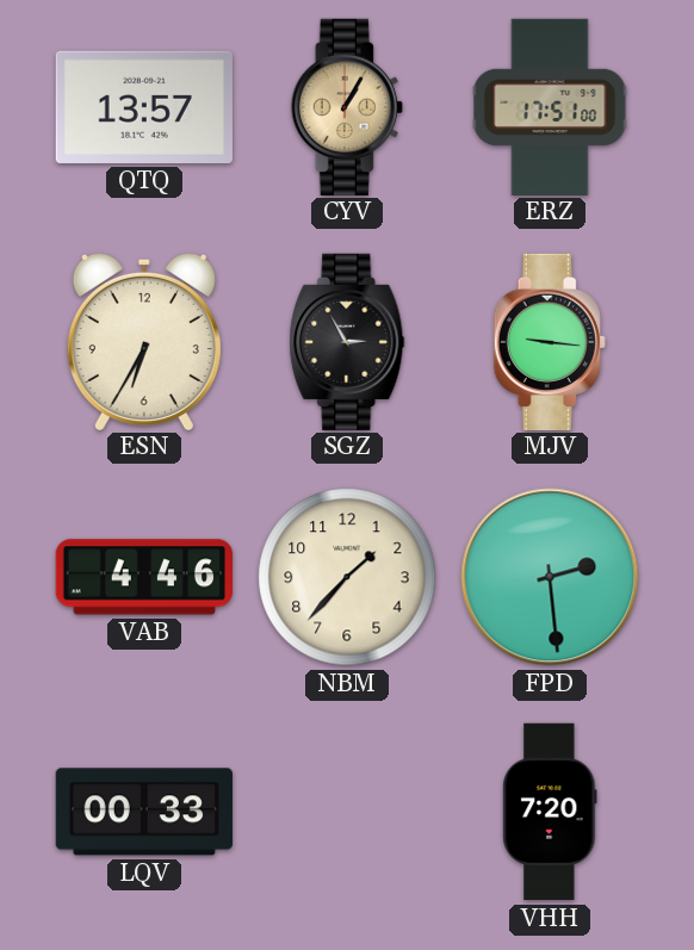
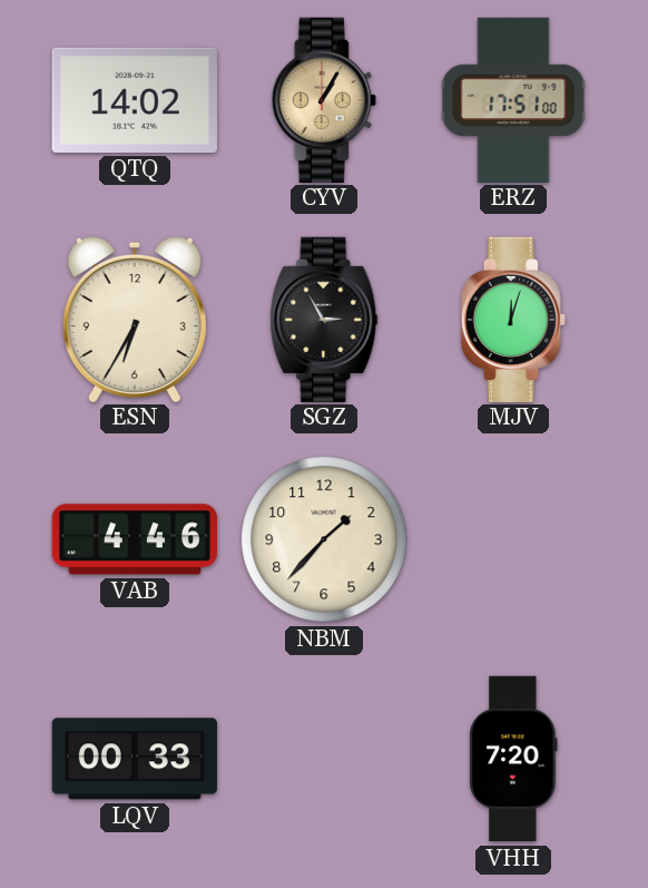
QTQ: 13:57 -> 14:02
MJV: 9:16 -> 12:03
FPD: 2:29 -> none
